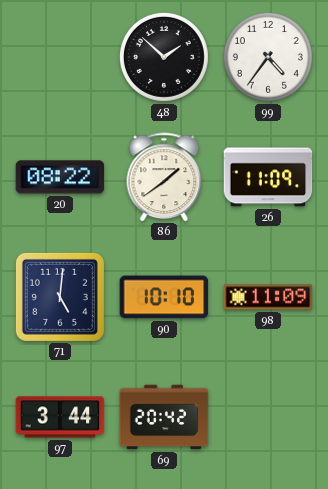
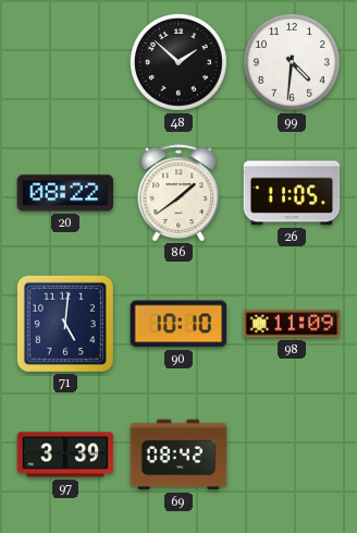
99: 4:36 -> 4:31
26: 11:09 -> 11:05
97: 3:44 -> 3:39
69: 20:42 -> 08:42
